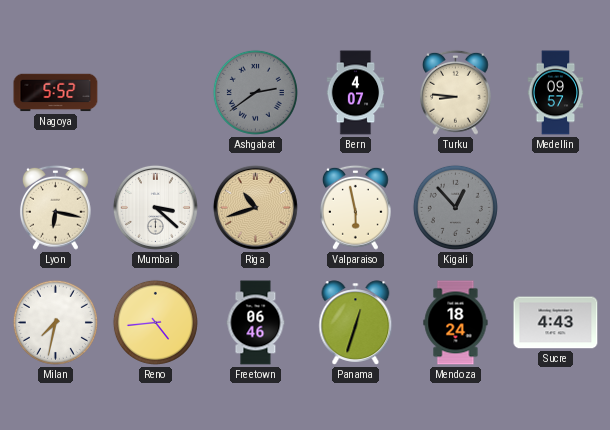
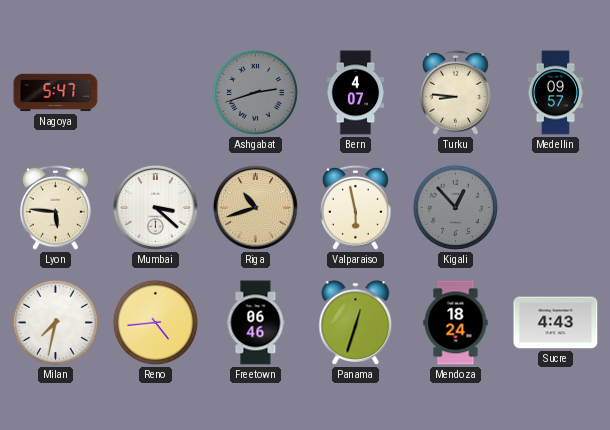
Nagoya: 5:52 -> 5:47
Ashgabat: 2:39 -> 2:42
Lyon: 6:17 -> 5:46
